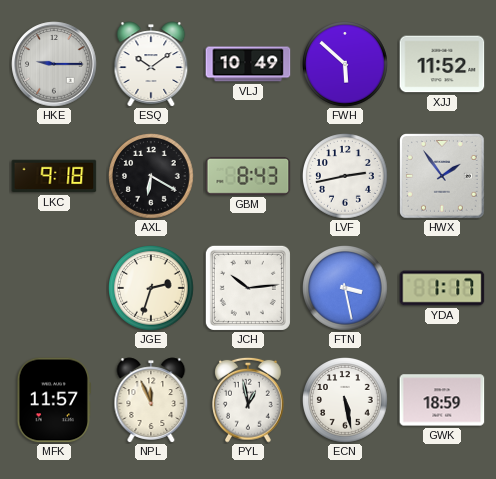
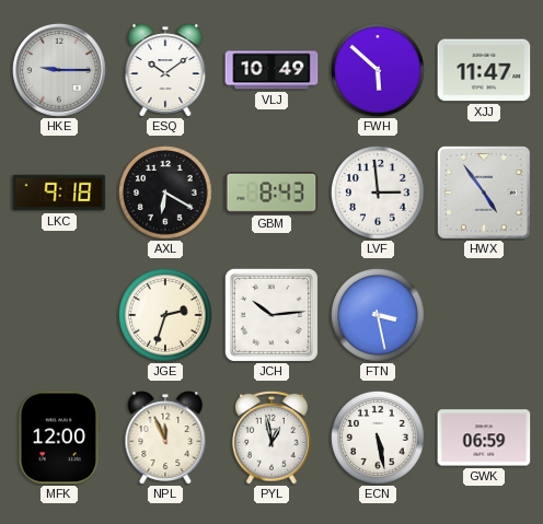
XJJ: 11:52 -> 11:47
LVF: 2:43 -> 2:59
HWX: 1:54 -> 4:54
YDA: 1:17 -> none
MFK: 11:57 -> 12:00
GWK: 18:59 -> 06:59
